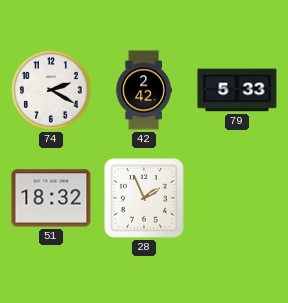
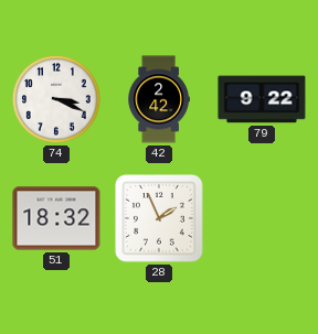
74: 2:20 -> 3:19
79: 5:33 -> 9:22
